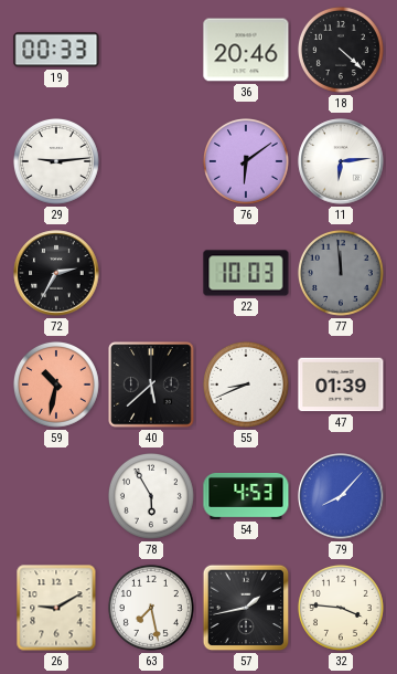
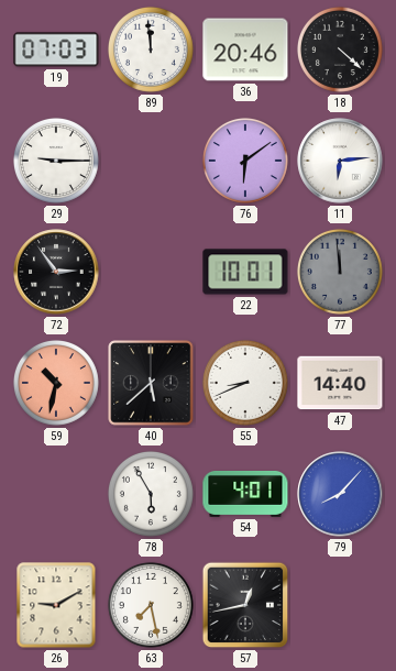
19: 00:33 -> 07:03
89: none -> 11:59
29: 9:14 -> 9:15
72: 2:35 -> 2:54
22: 10:03 -> 10:01
47: 01:39 -> 14:40
54: 4:53 -> 4:01
57: 1:43 -> 12:43
32: 3:46 -> none
